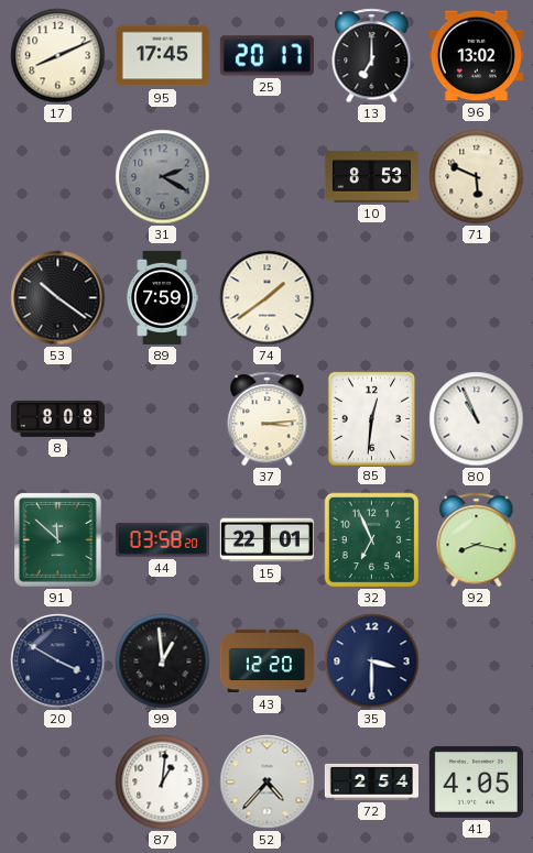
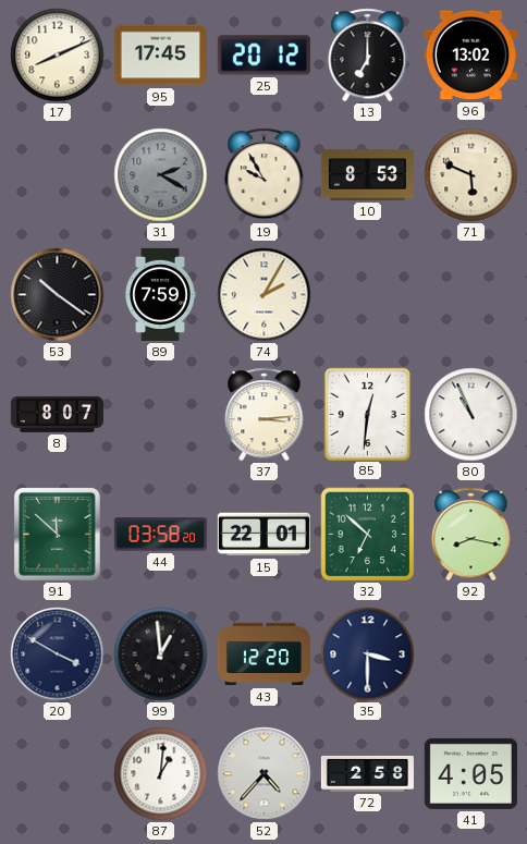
25: 20:17 -> 20:12
19: none -> 9:55
74: 1:39 -> 2:05
8: 8:08 -> 8:07
32: 6:56 -> 6:52
72: 2:54 -> 2:58
